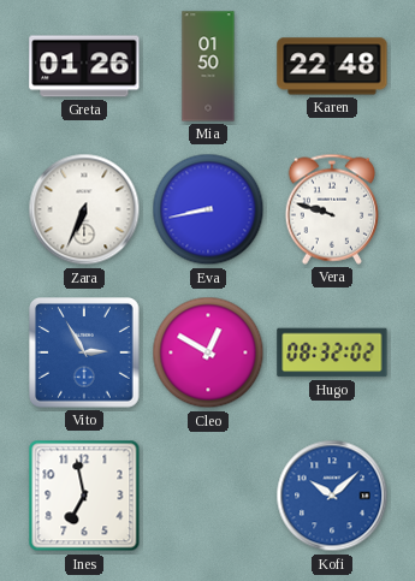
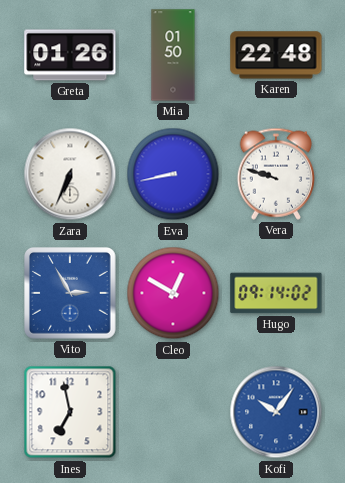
Hugo: 08:32 -> 09:14
Kofi: 10:08 -> 10:06
